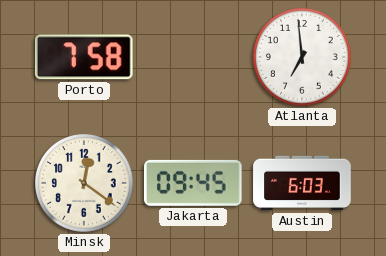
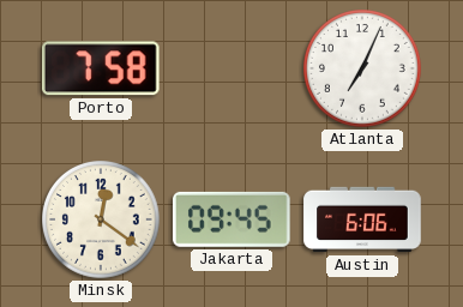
Atlanta: 6:59 -> 7:04
Austin: 6:03 -> 6:06
